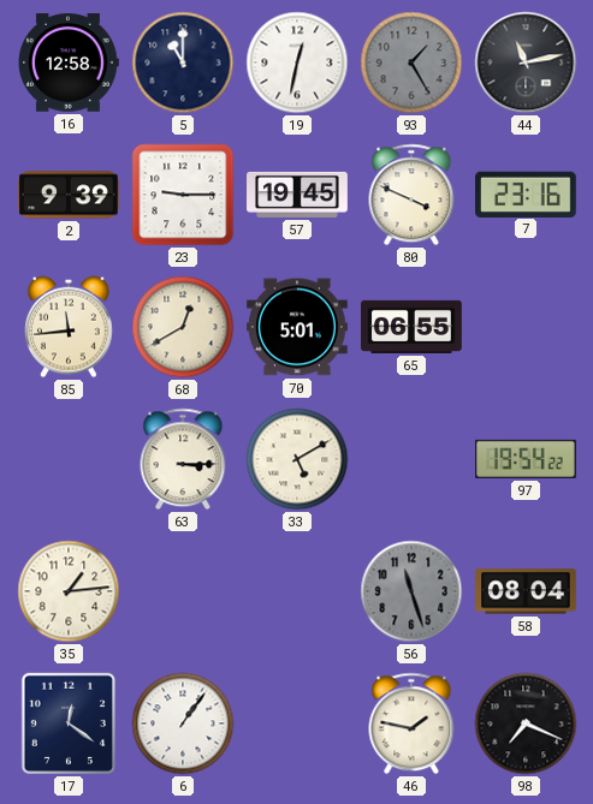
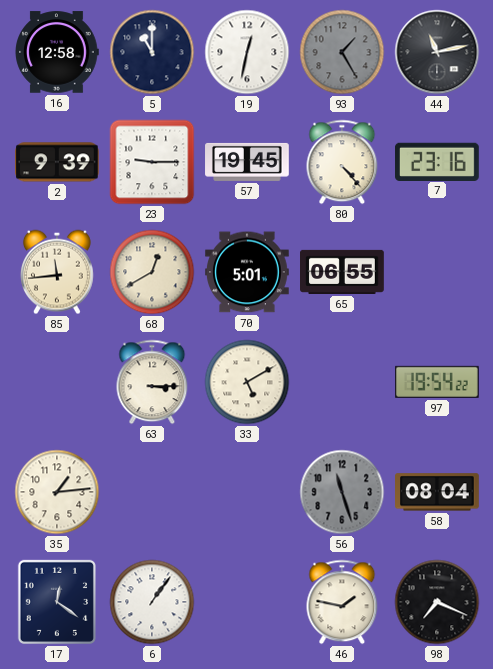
80: 3:49 -> 4:23
